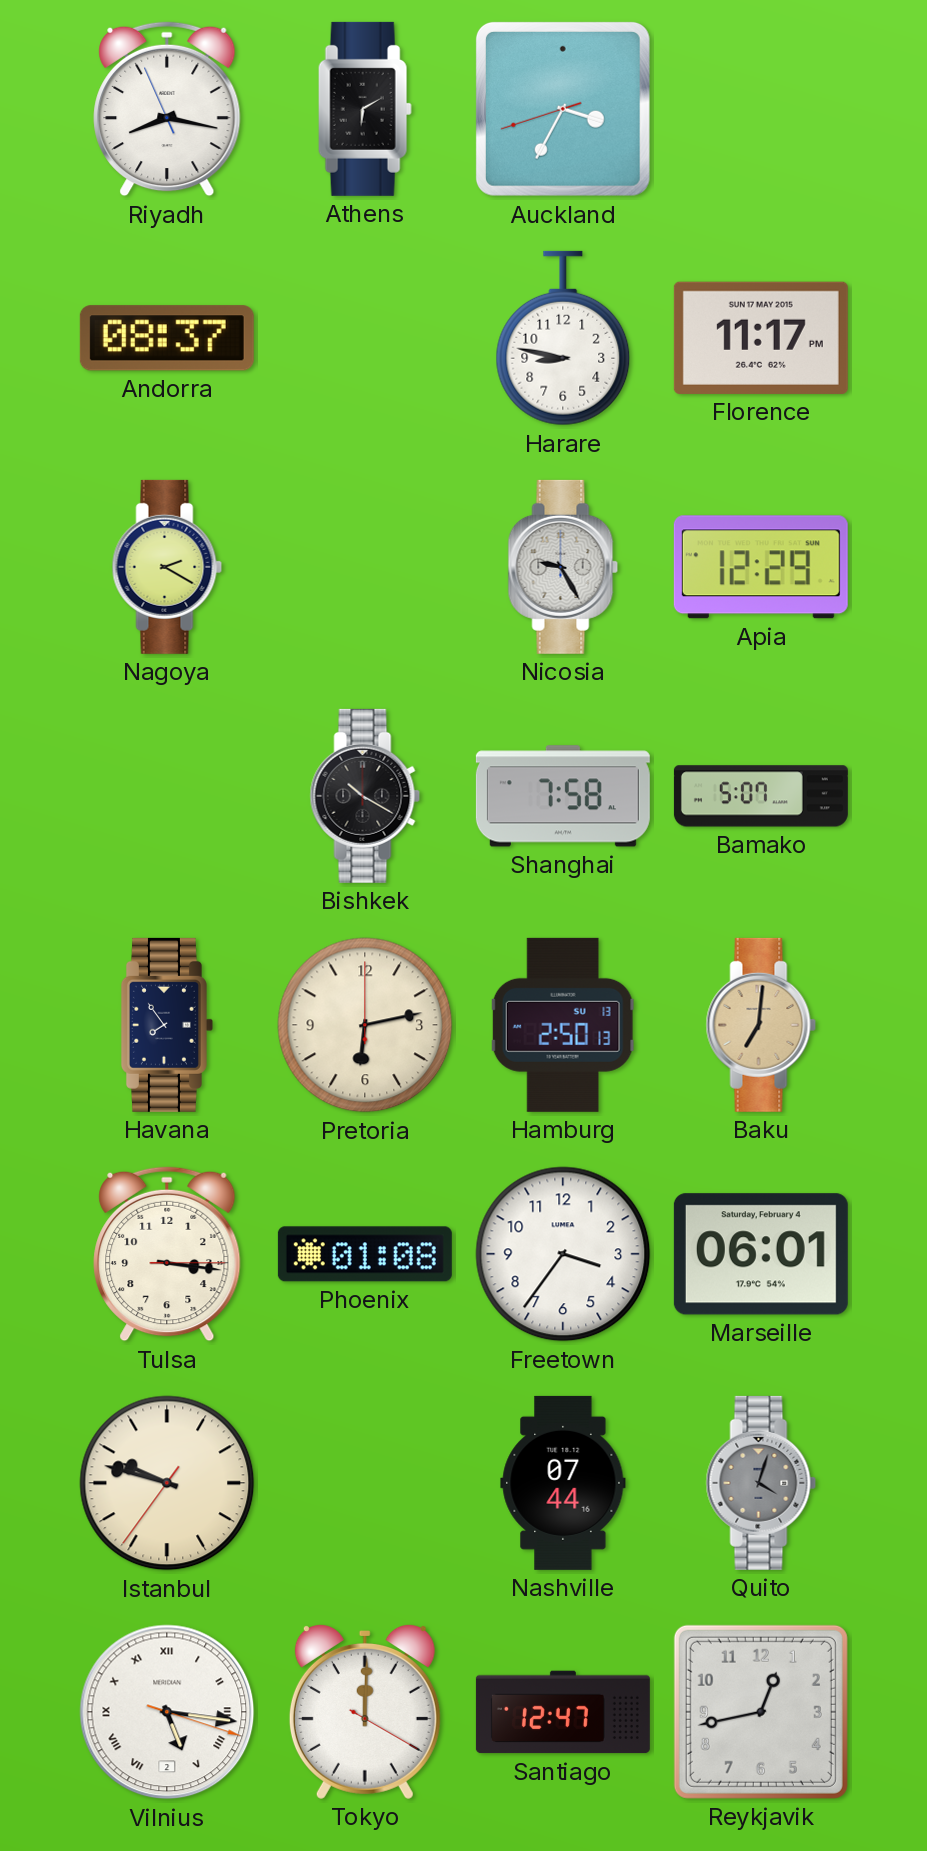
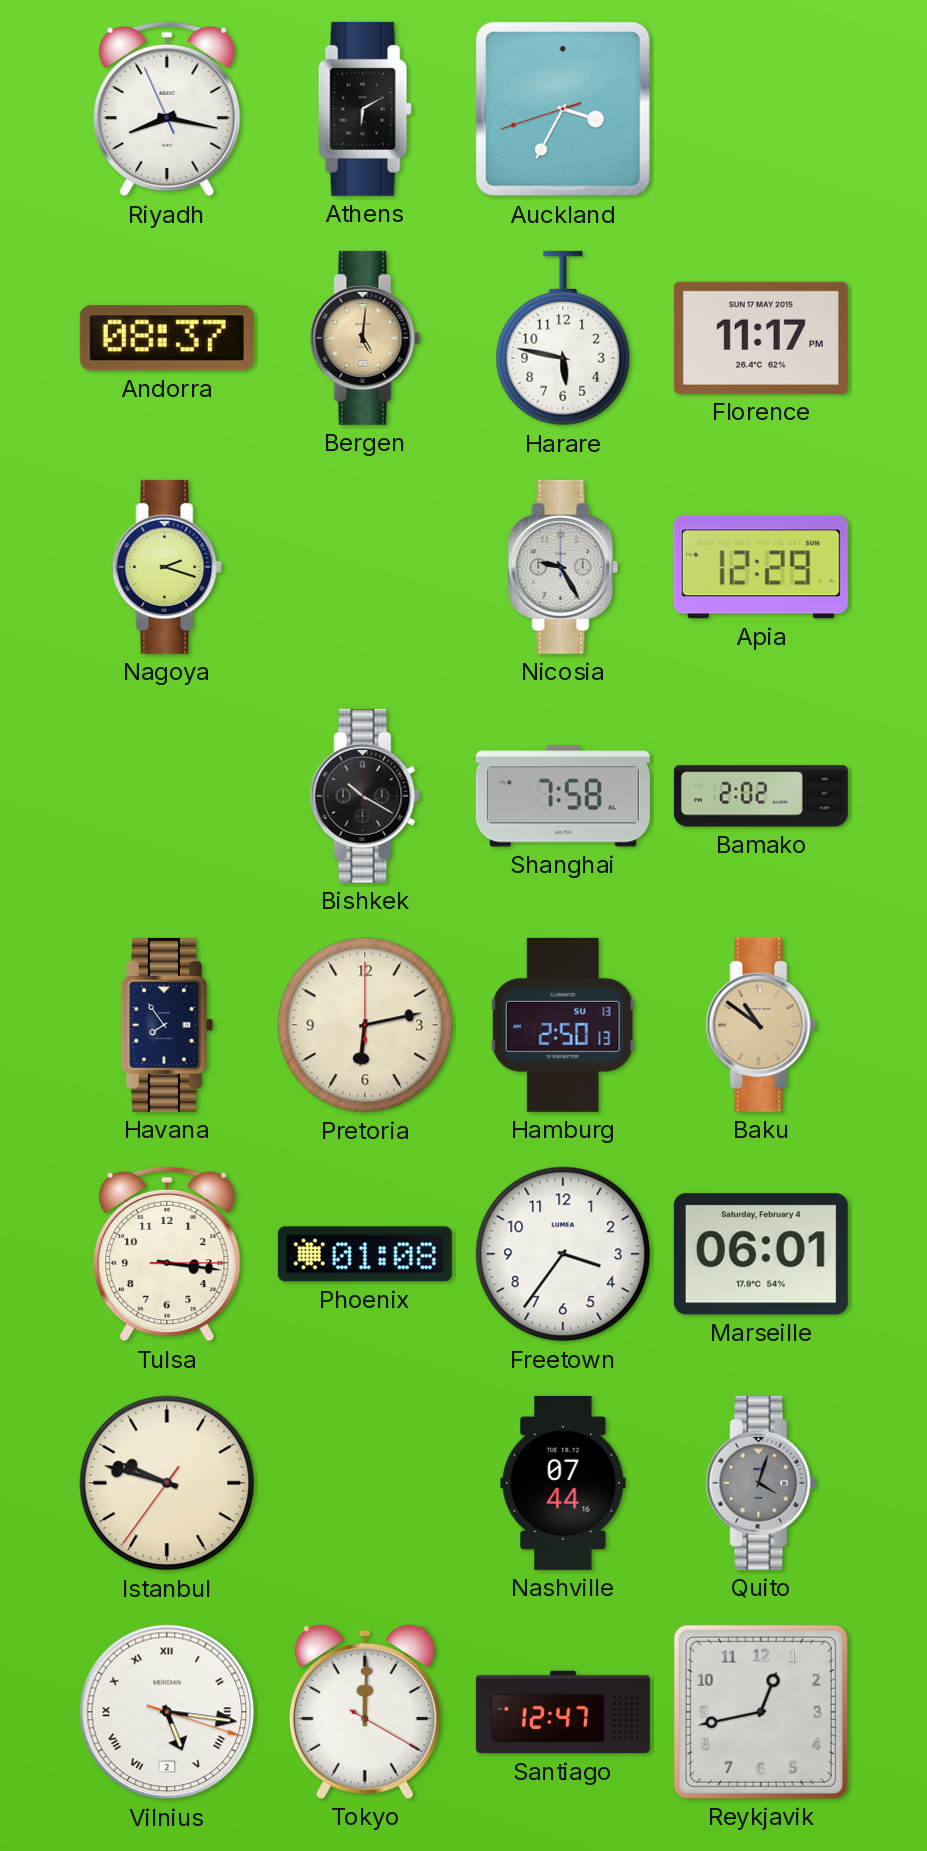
Bergen: none -> 5:01
Harare: 8:47 -> 5:47
Nagoya: 2:20 -> 2:18
Bamako: 5:07 -> 2:02
Baku: 7:01 -> 10:51
